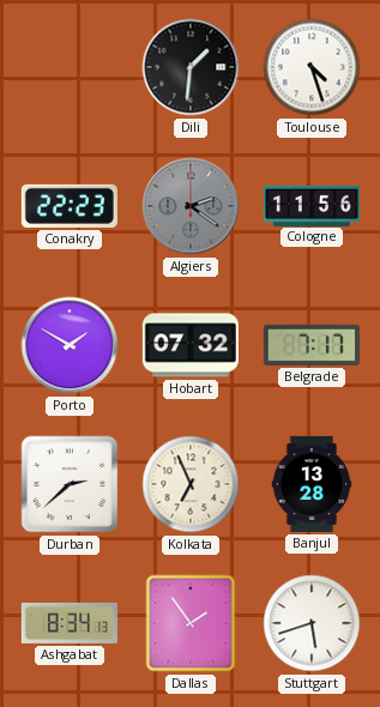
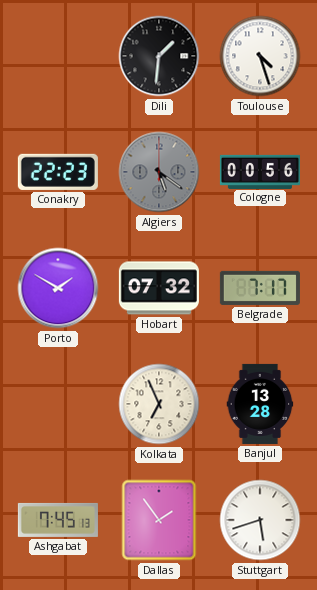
Algiers: 2:21 -> 5:21
Cologne: 11:56 -> 00:56
Durban: 2:38 -> none
Ashgabat: 8:34 -> 7:45
